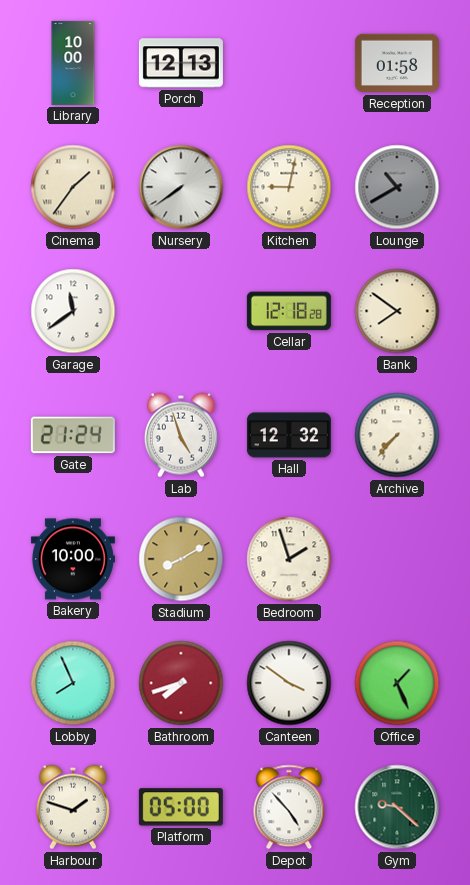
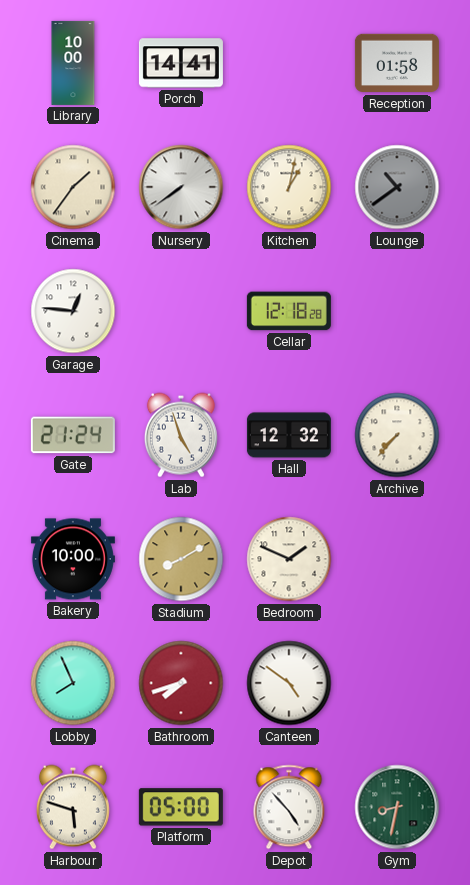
Porch: 12:13 -> 14:41
Kitchen: 9:02 -> 1:02
Lounge: 10:40 -> 10:39
Garage: 11:39 -> 12:46
Bank: 7:51 -> none
Bedroom: 1:57 -> 1:49
Canteen: 3:51 -> 4:51
Office: 1:26 -> none
Harbour: 1:48 -> 5:48
Gym: 9:22 -> 8:32
